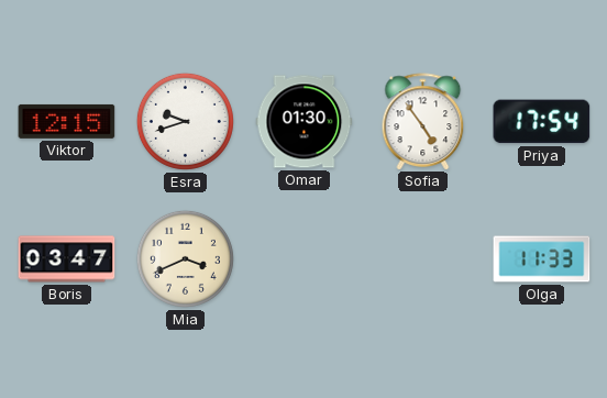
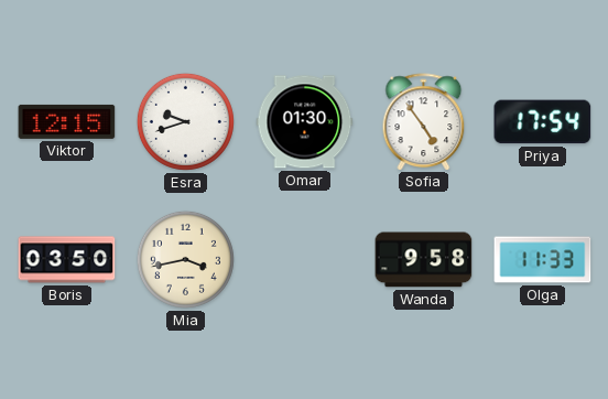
Boris: 03:47 -> 03:50
Mia: 3:41 -> 3:43
Wanda: none -> 9:58
